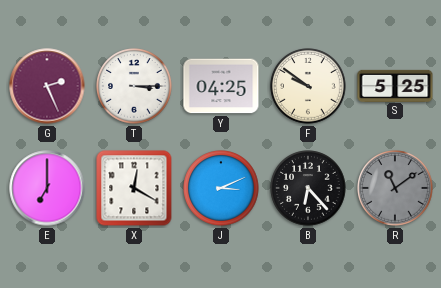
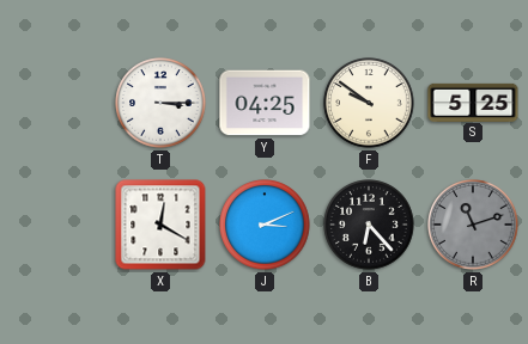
G: 2:26 -> none
E: 7:00 -> none
R: 11:09 -> 11:12
